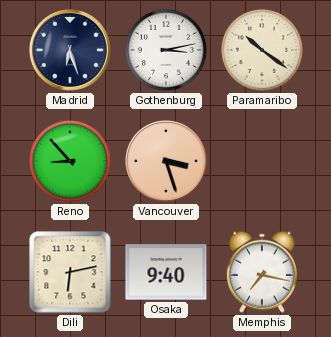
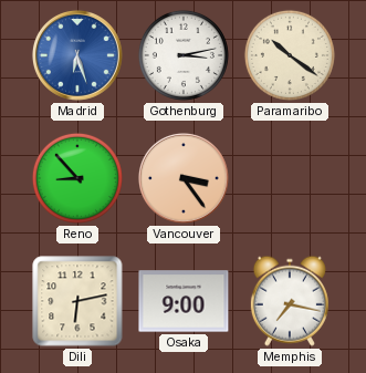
Madrid dial: navy -> blue
Vancouver: 3:27 -> 3:24
Osaka: 9:40 -> 9:00
